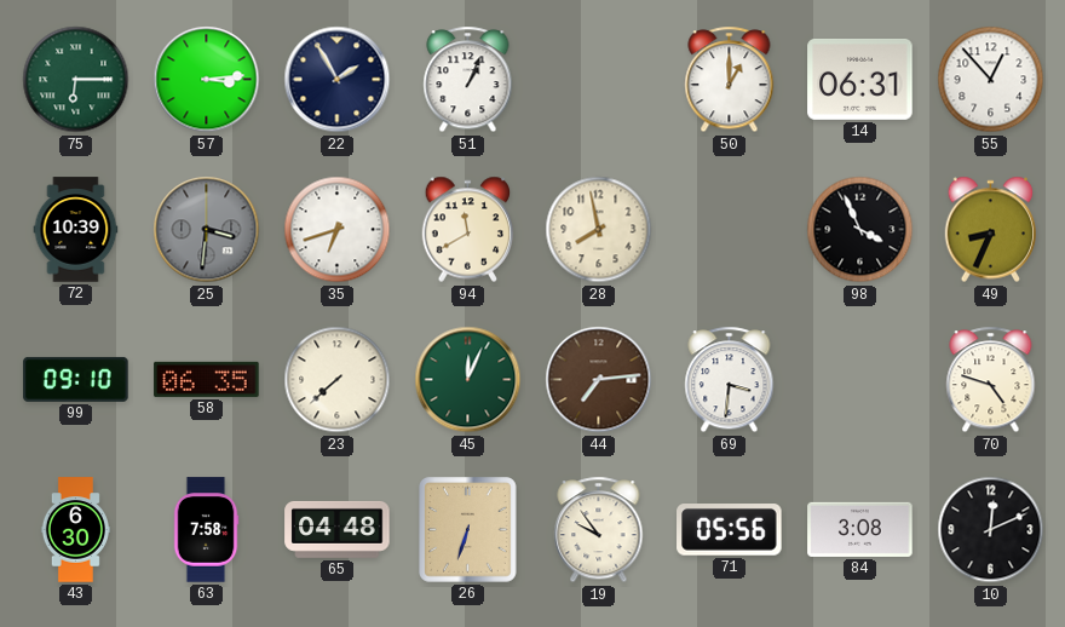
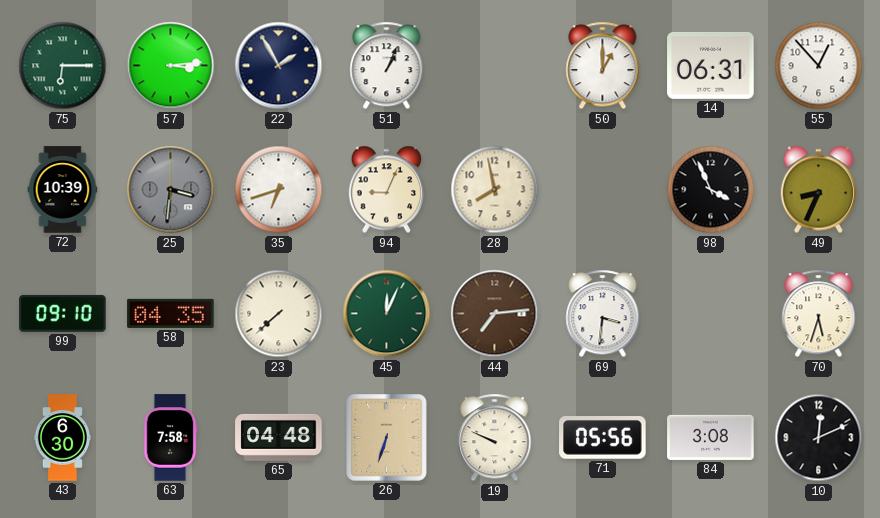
94: 11:40 -> 9:04
58: 06:35 -> 04:35
70: 4:48 -> 5:33
19: 9:54 -> 9:49
